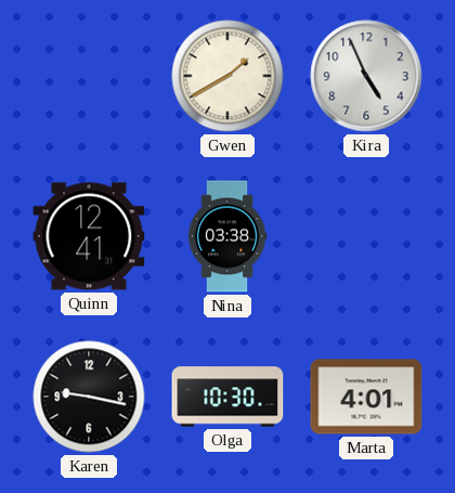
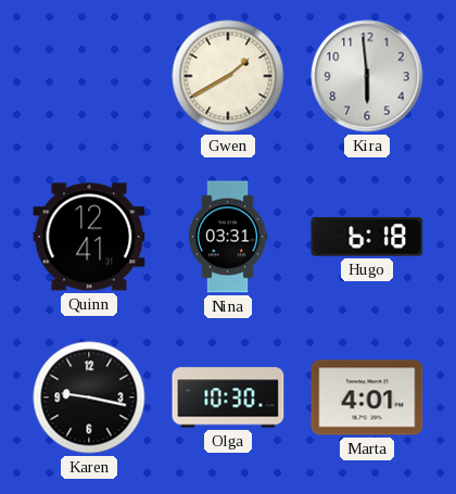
Kira: 4:56 -> 5:59
Nina: 03:38 -> 03:31
Hugo: none -> 6:18
